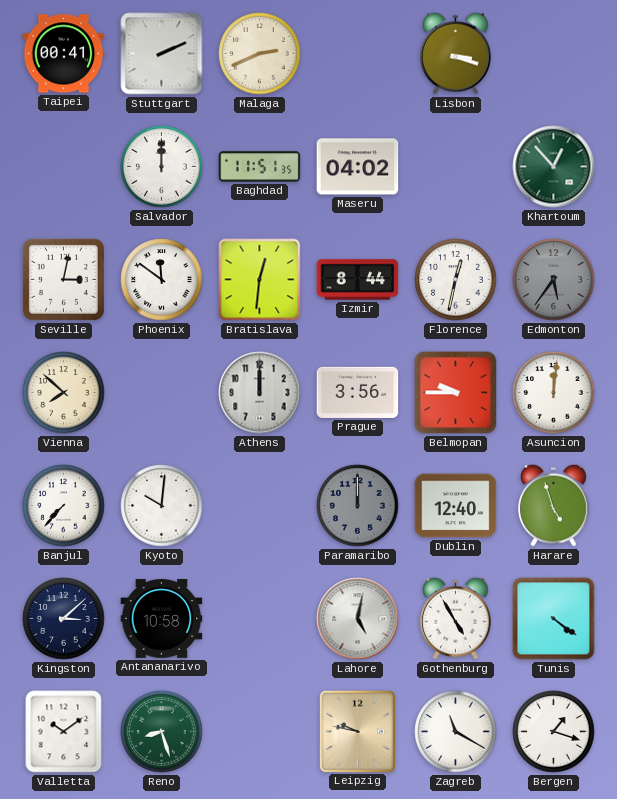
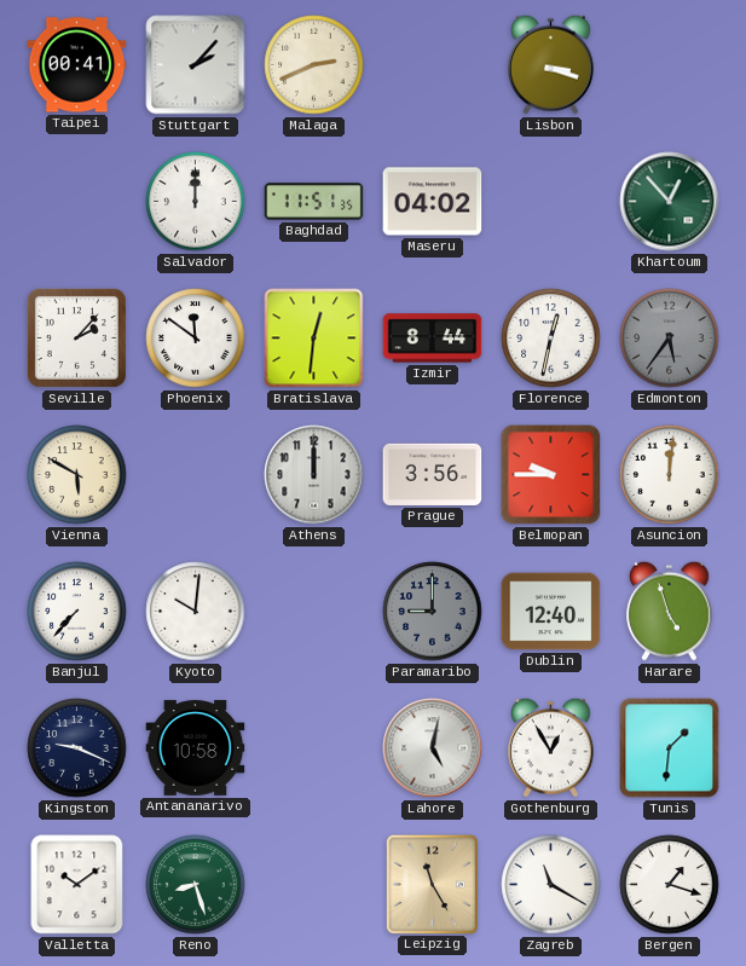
Stuttgart: 2:11 -> 2:07
Seville: 3:02 -> 2:07
Vienna: 7:52 -> 5:50
Paramaribo: 12:00 -> 9:00
Kingston: 3:08 -> 9:19
Gothenburg: 4:55 -> 12:55
Tunis: 4:21 -> 1:31
Leipzig: 9:47 -> 11:25
